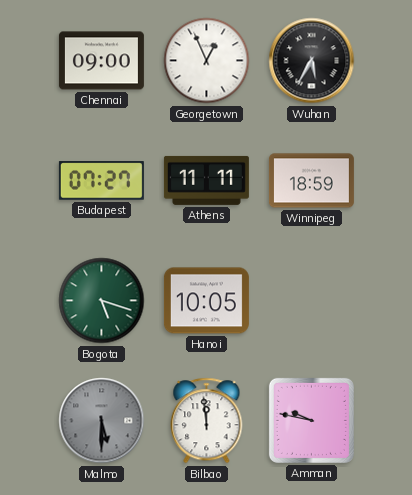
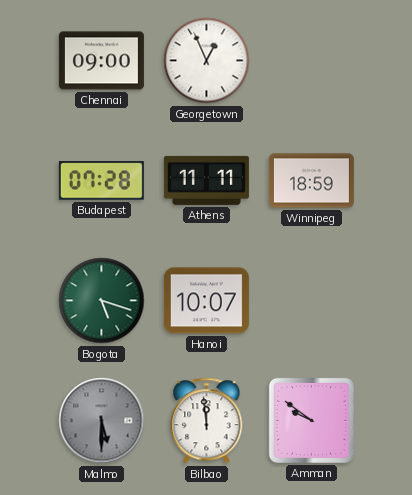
Wuhan: 5:35 -> none
Budapest: 07:27 -> 07:28
Hanoi: 10:05 -> 10:07
Amman: 9:47 -> 9:51
